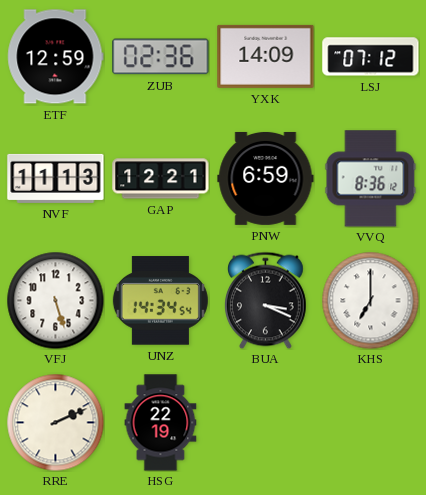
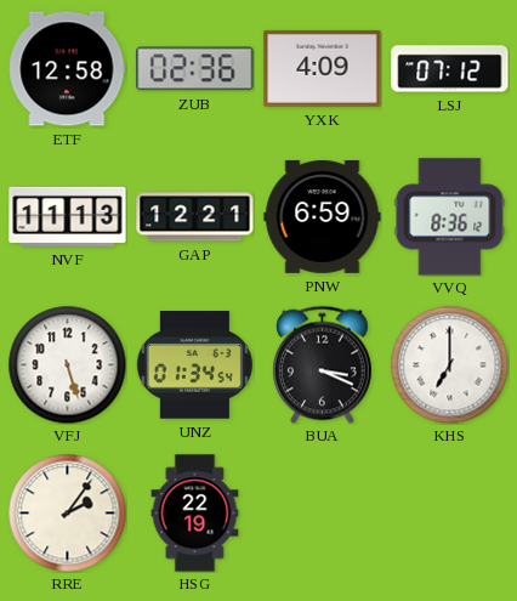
ETF: 12:59 -> 12:58
YXK: 14:09 -> 4:09
UNZ: 14:34 -> 01:34
RRE: 2:11 -> 2:06
